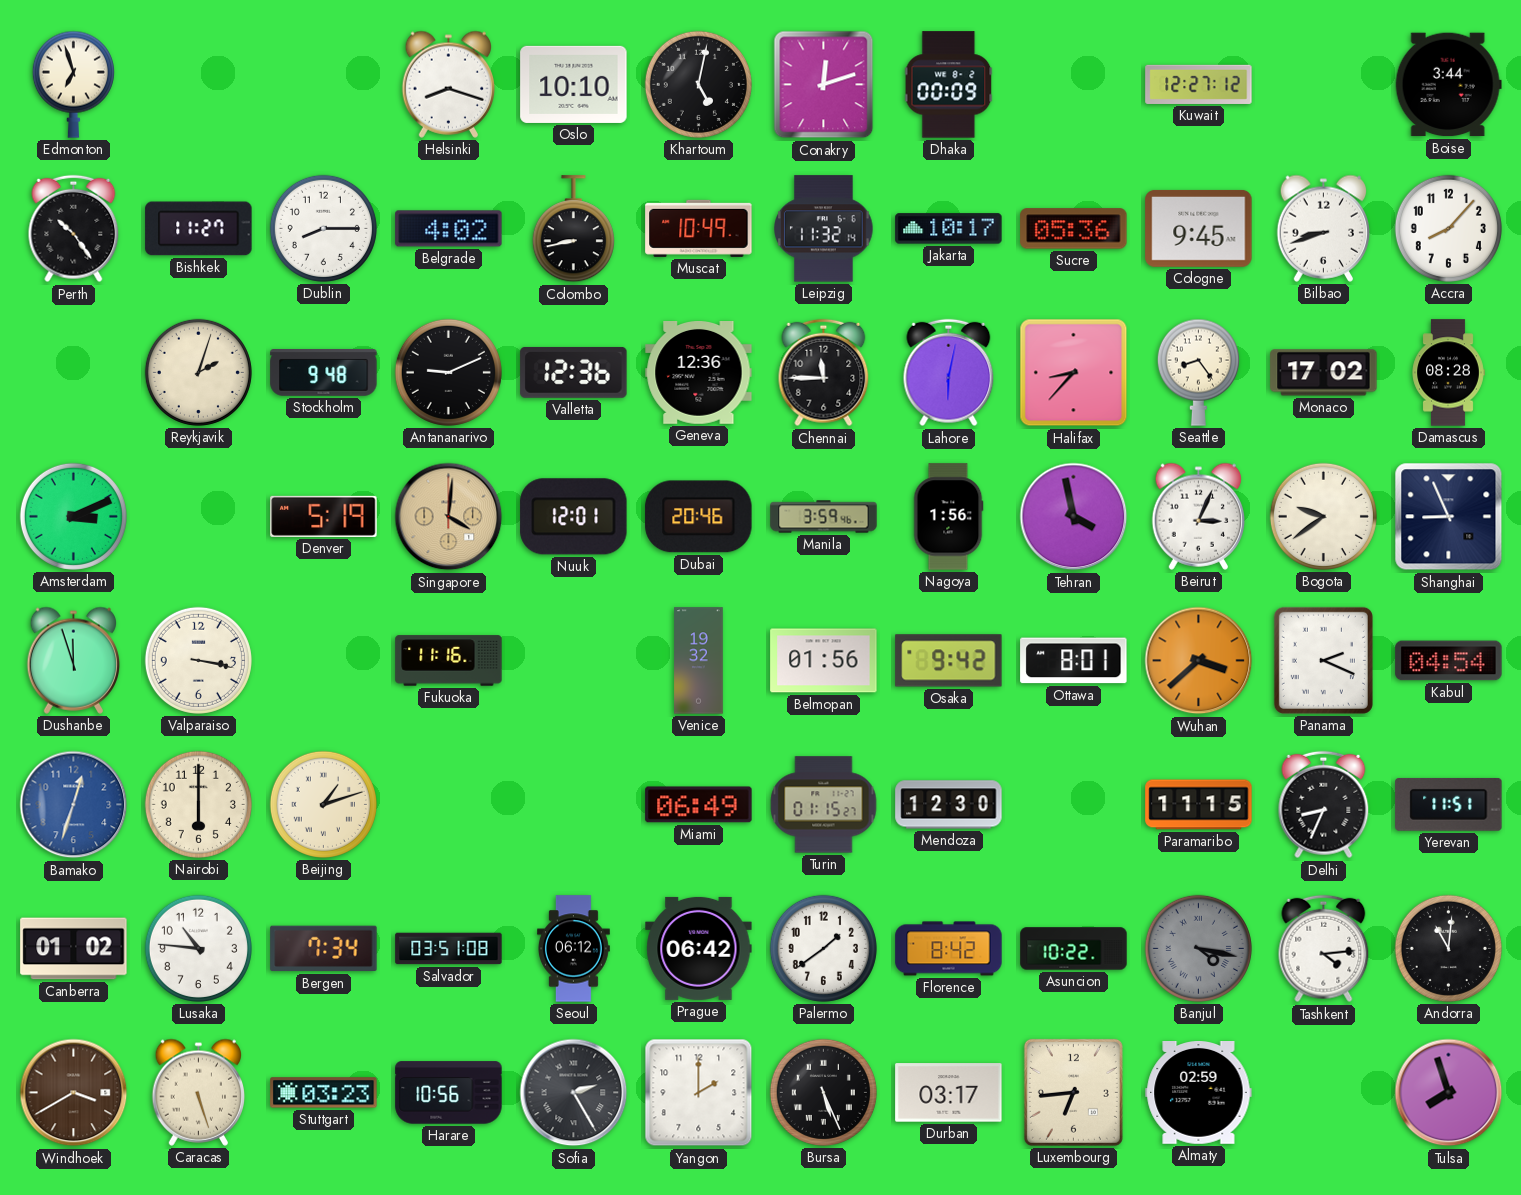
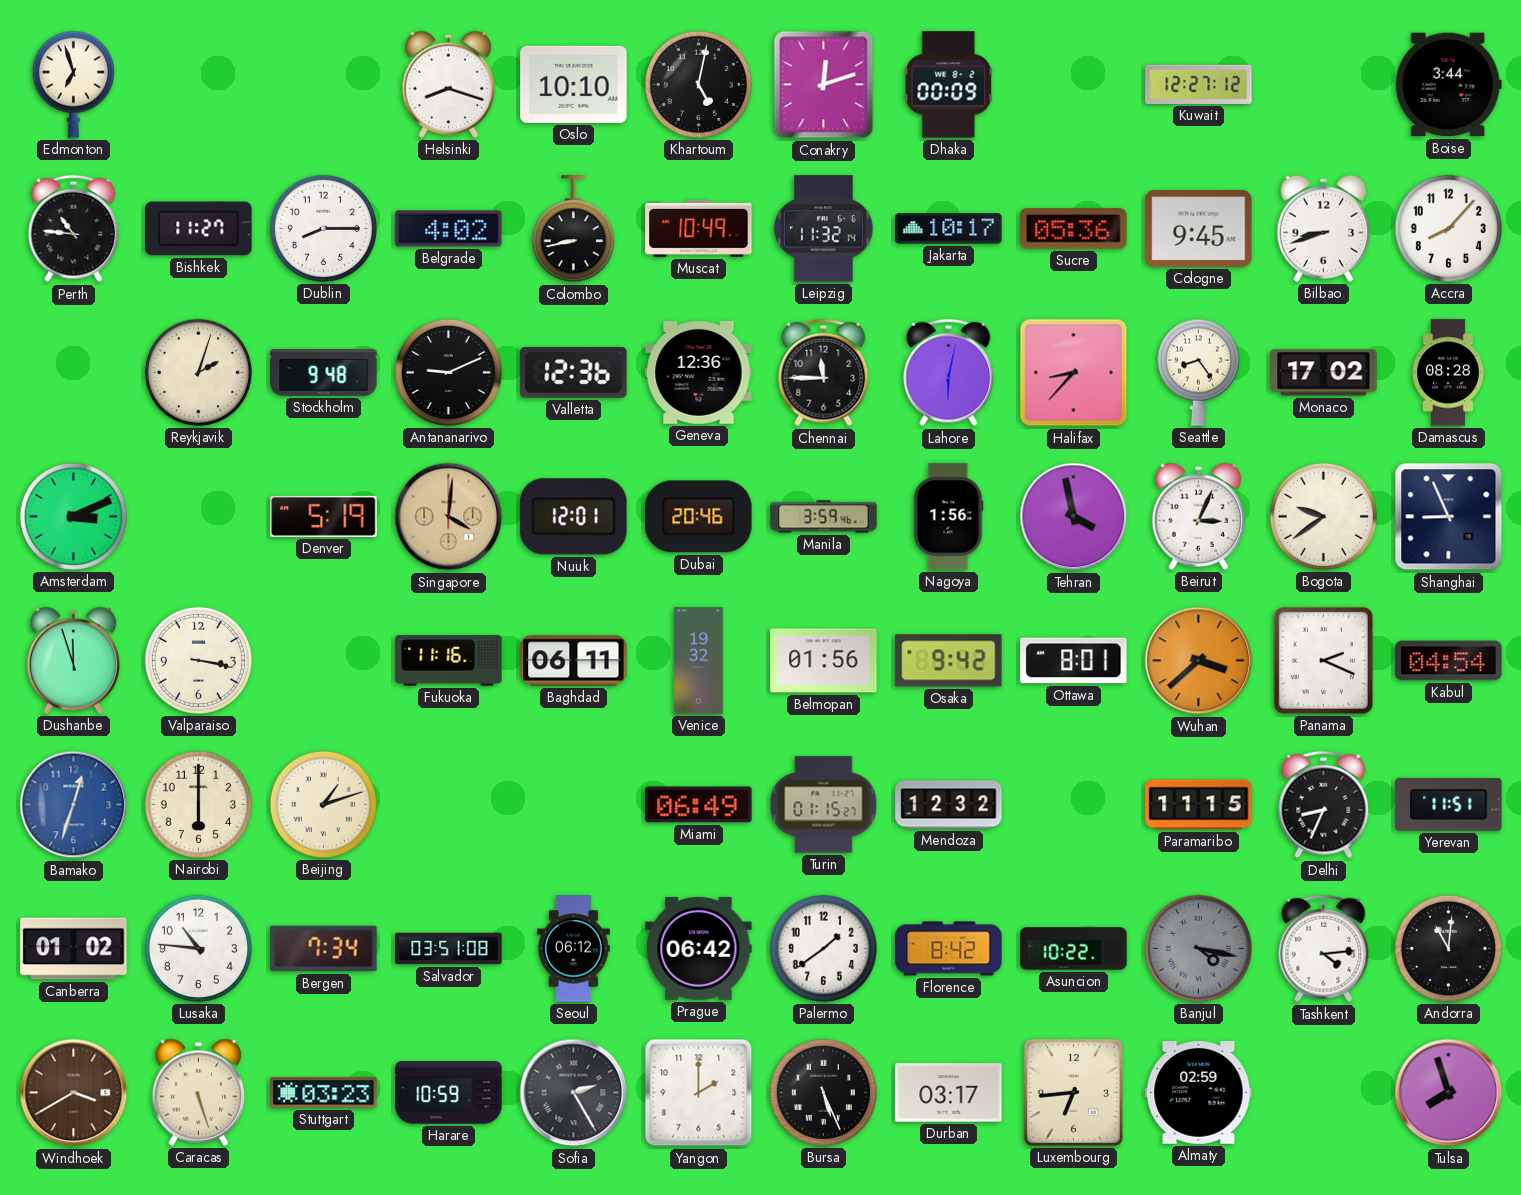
Perth: 10:24 -> 10:46
Baghdad: none -> 06:11
Mendoza: 12:30 -> 12:32
Harare: 10:56 -> 10:59
